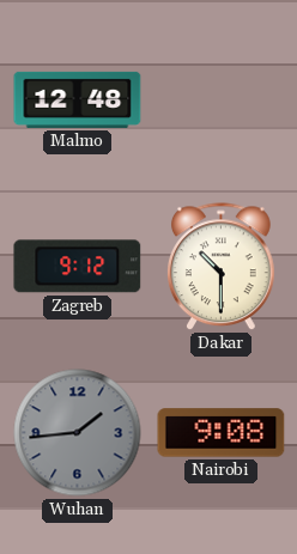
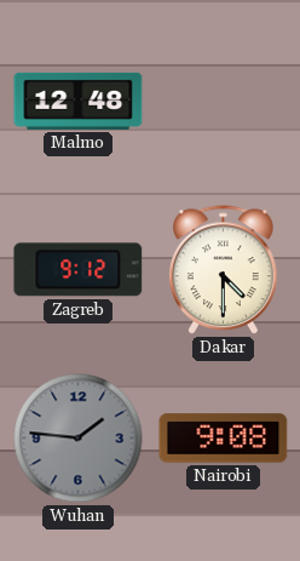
Dakar: 10:30 -> 4:30
Wuhan: 1:44 -> 1:46
